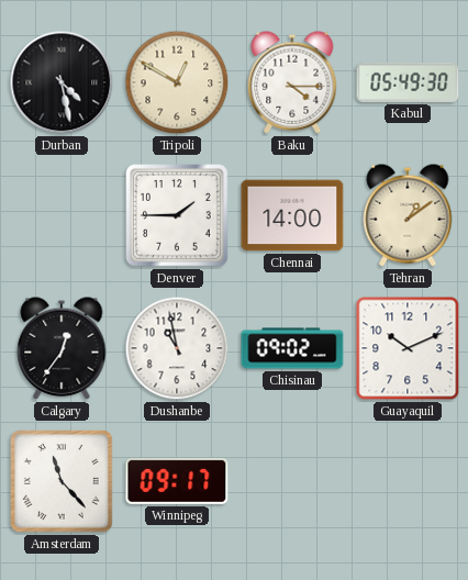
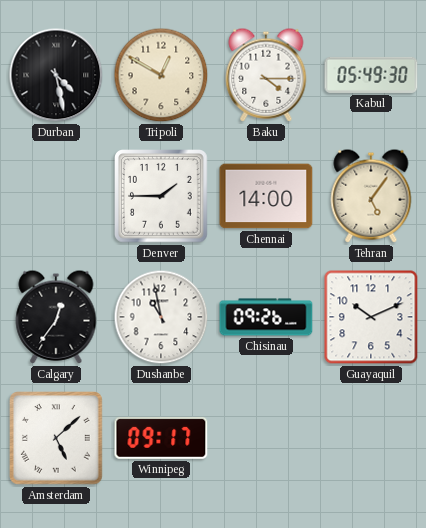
Tehran: 1:09 -> 5:06
Chisinau: 09:02 -> 09:26
Amsterdam: 11:23 -> 5:08
